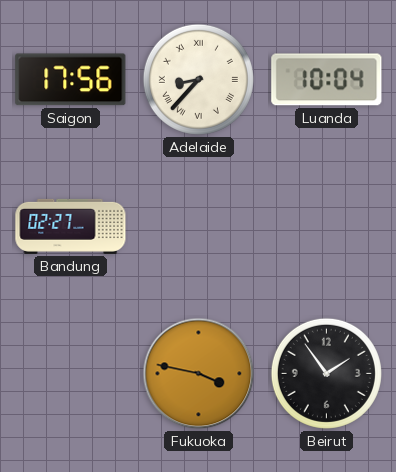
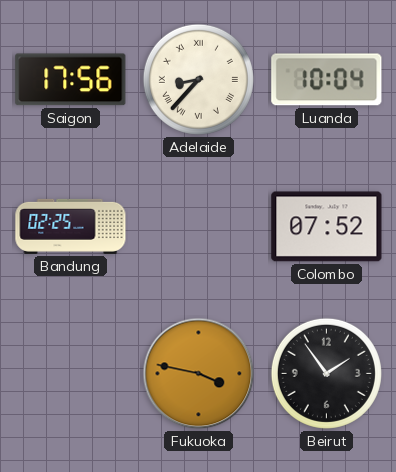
Bandung: 02:27 -> 02:25
Colombo: none -> 07:52
